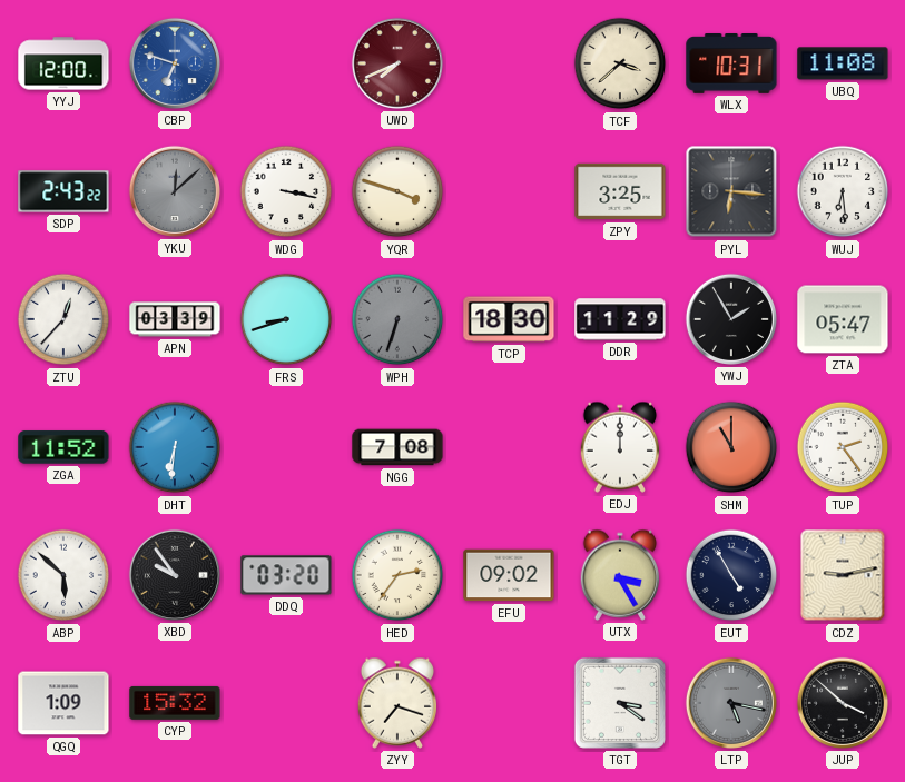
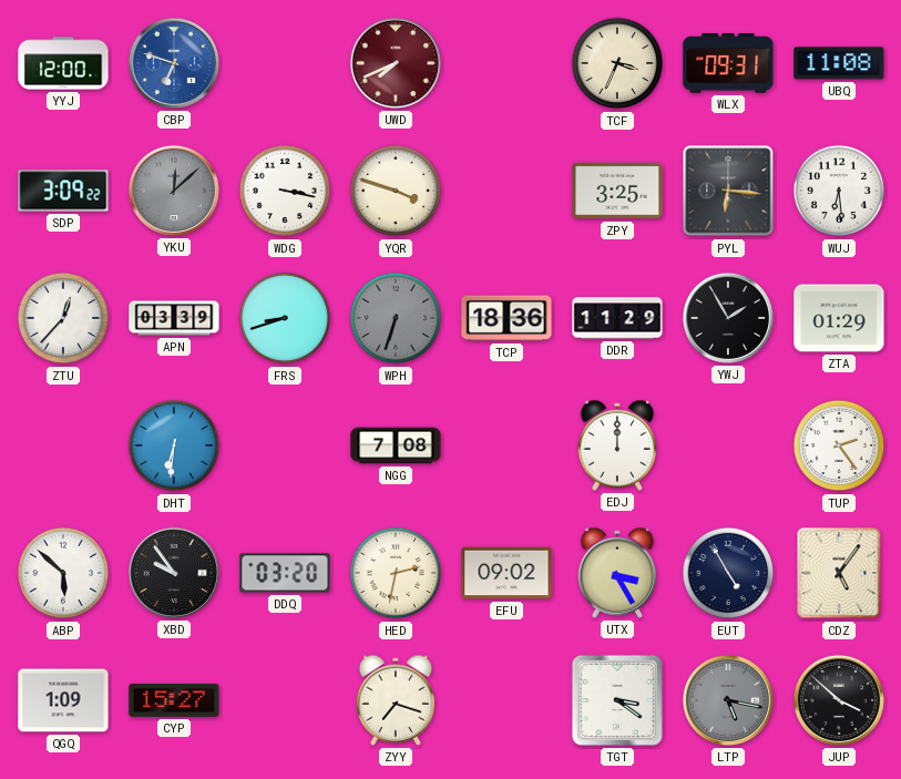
TCF: 3:38 -> 3:34
WLX: 10:31 -> 09:31
SDP: 2:43 -> 3:09
TCP: 18:30 -> 18:36
ZTA: 05:47 -> 01:29
ZGA: 11:52 -> none
SHM: 11:00 -> none
HED: 2:36 -> 2:32
CDZ: 9:13 -> 5:06
CYP: 15:32 -> 15:27
